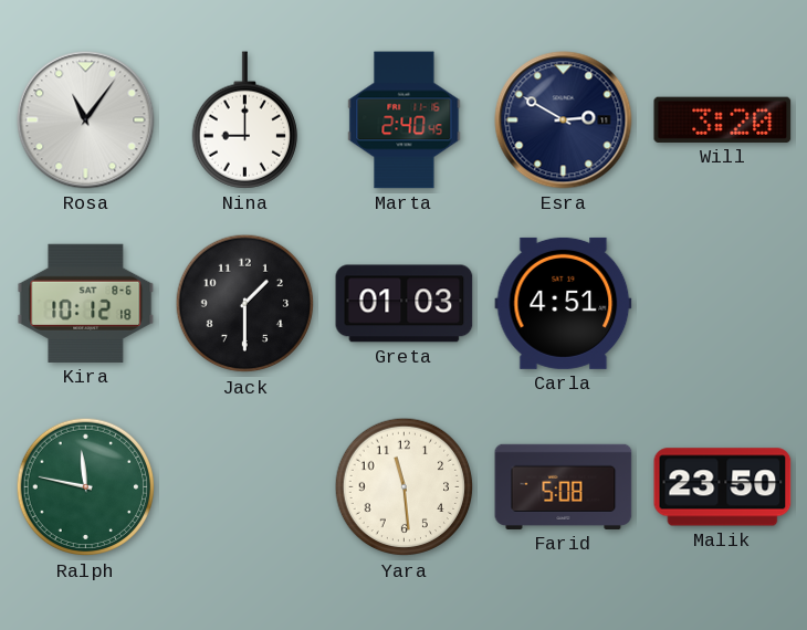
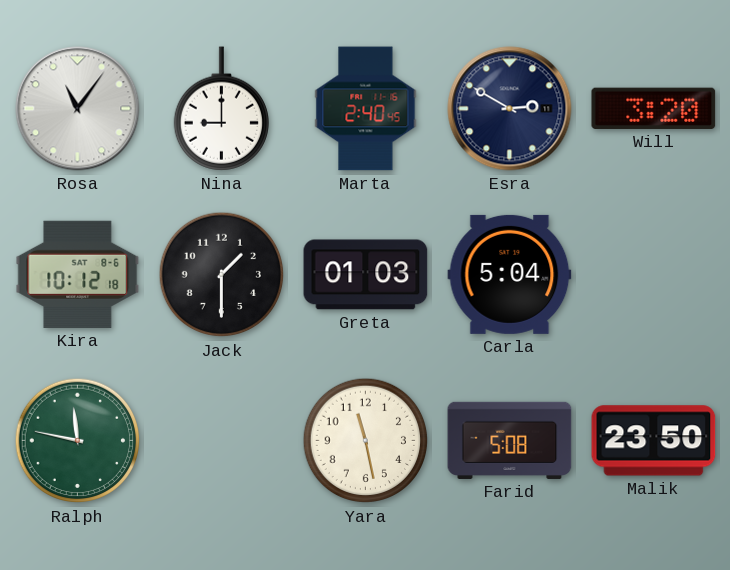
Carla: 4:51 -> 5:04
Yara: 11:29 -> 11:28
